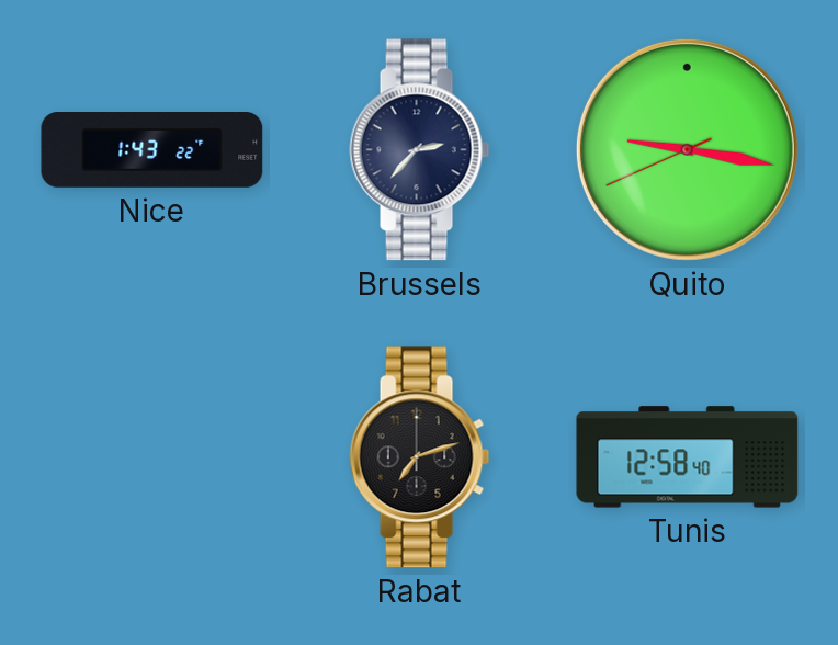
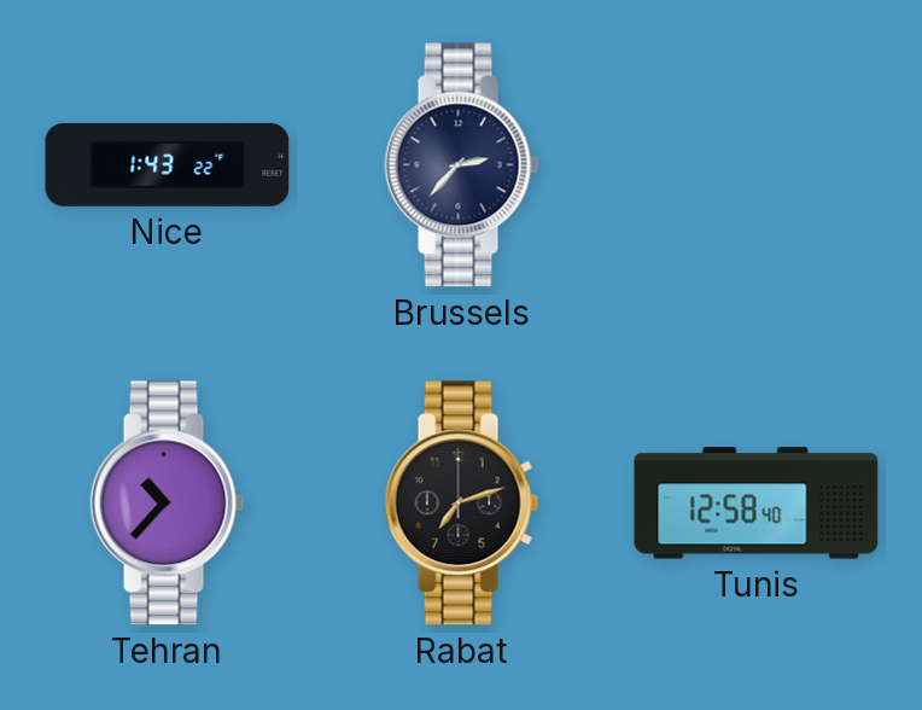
Quito: 9:16 -> none
Tehran: none -> 10:37
